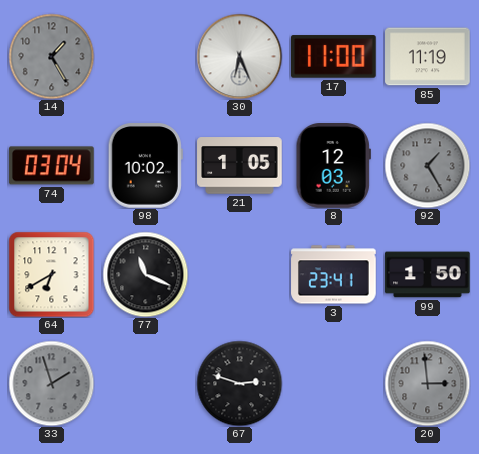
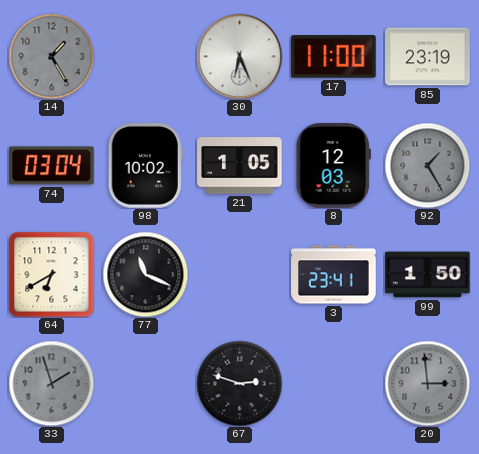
85: 11:19 -> 23:19
